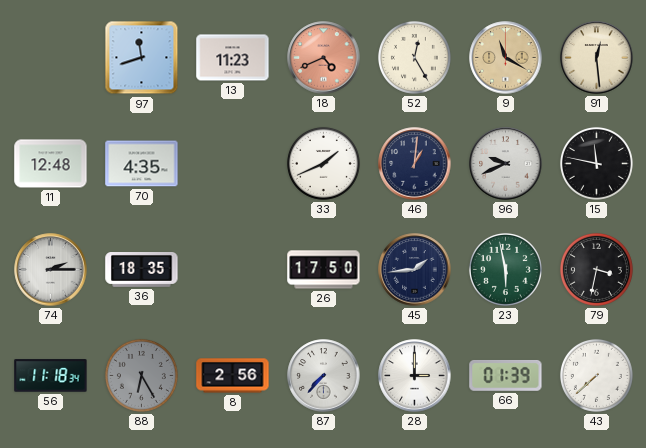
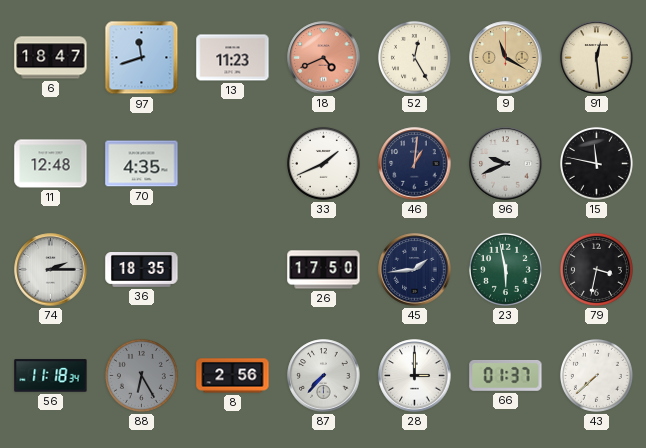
6: none -> 18:47
66: 01:39 -> 01:37
